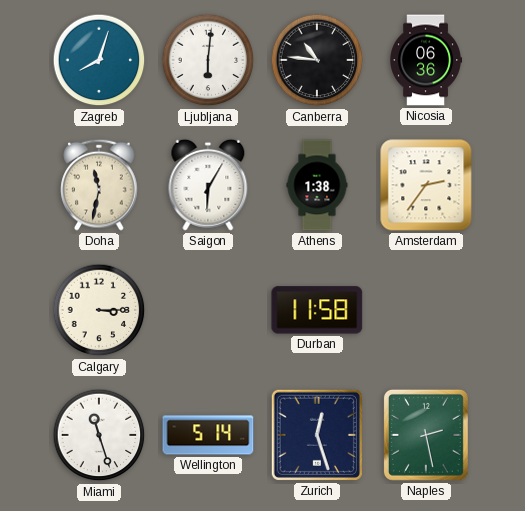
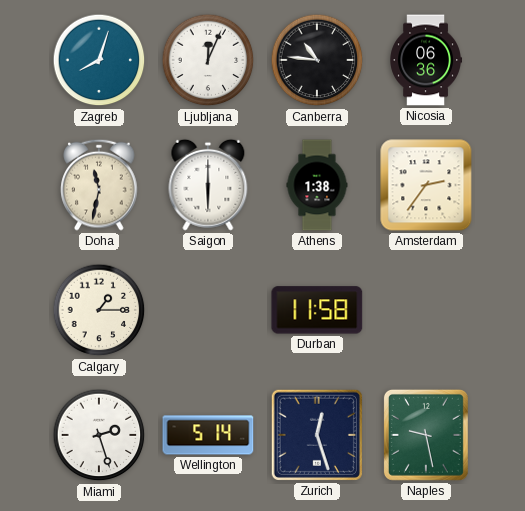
Ljubljana: 6:01 -> 12:04
Saigon: 6:05 -> 6:00
Calgary: 3:15 -> 1:15
Miami: 11:27 -> 2:27
Naples: 2:28 -> 9:28
